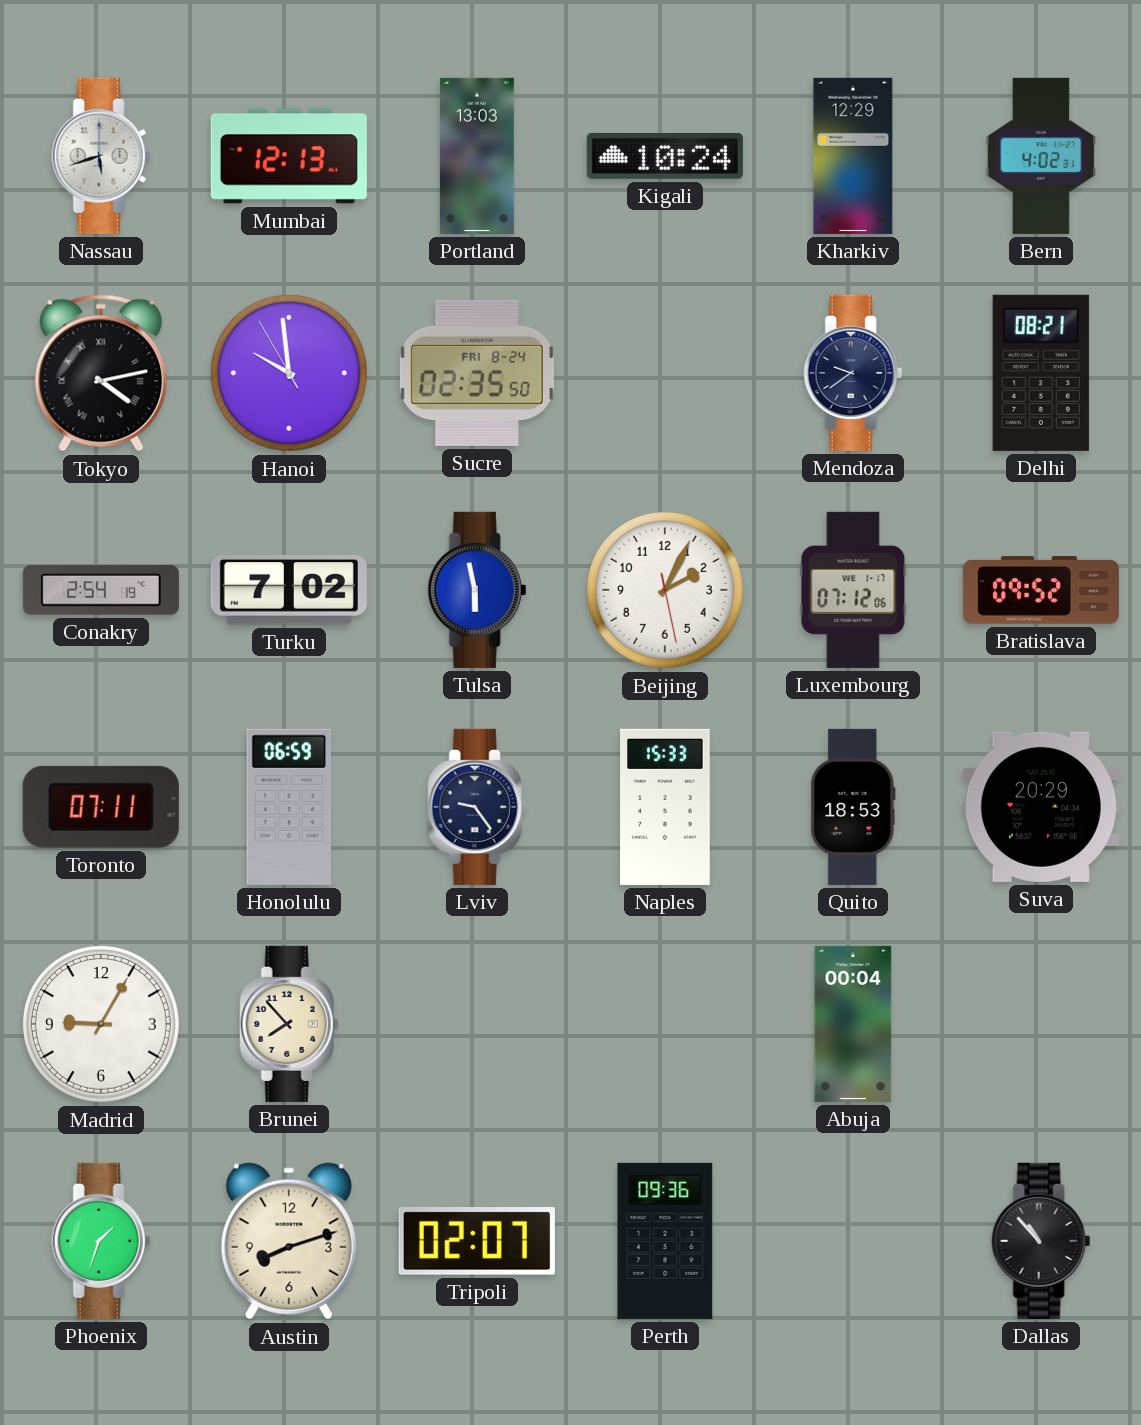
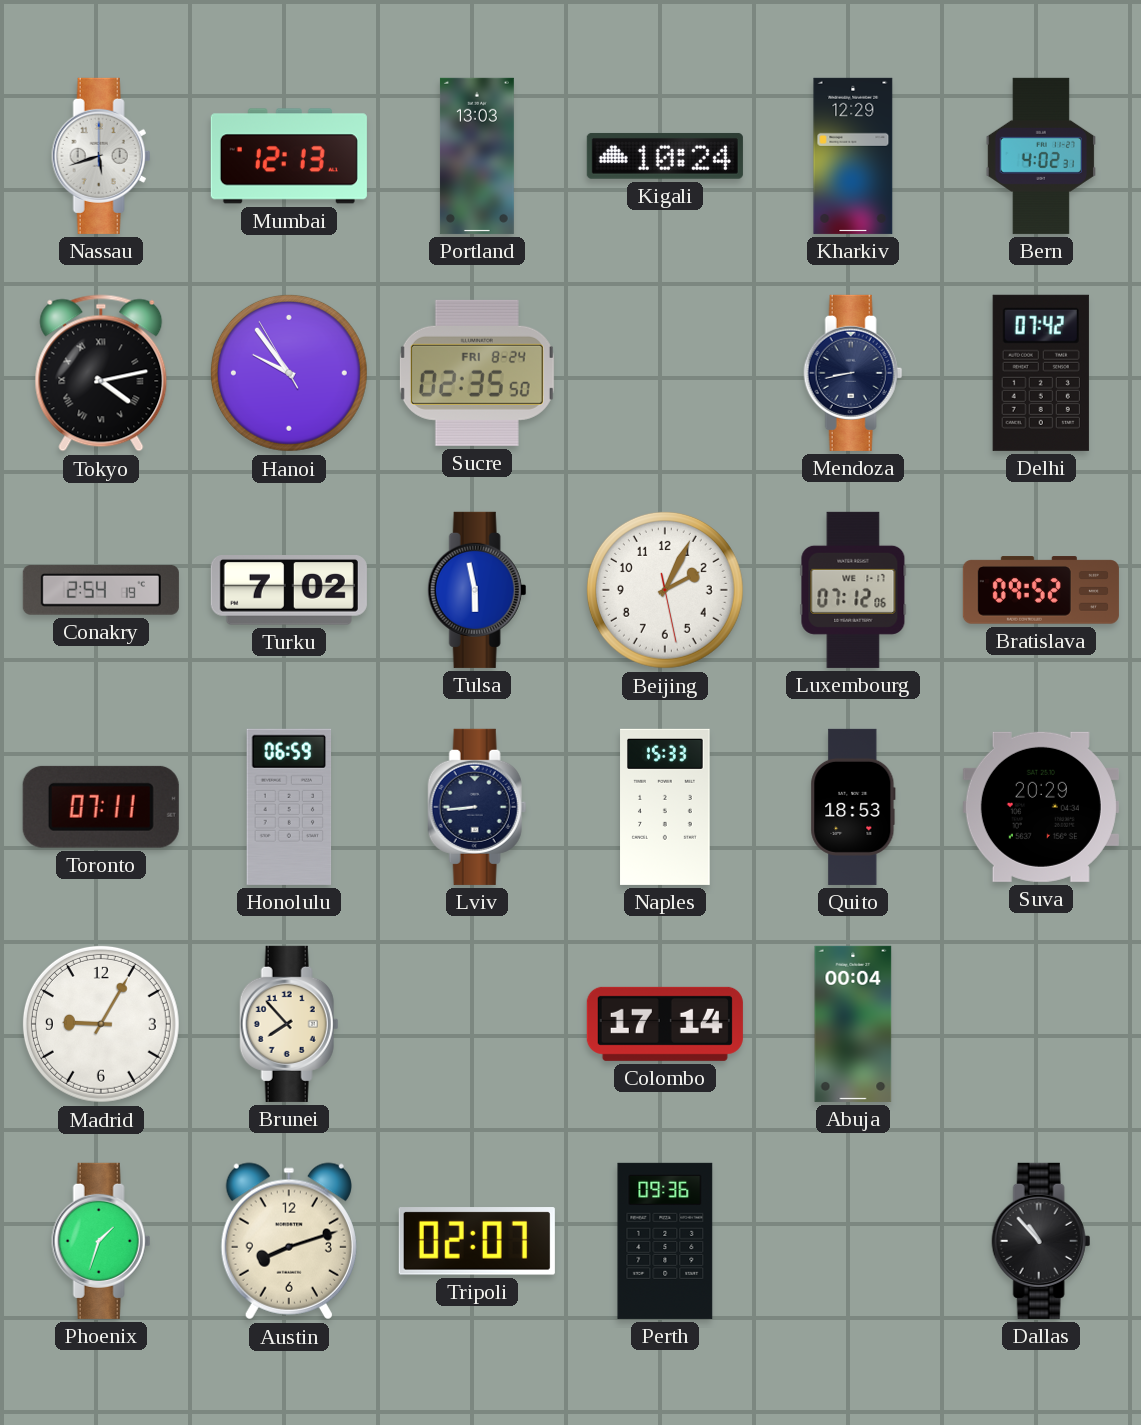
Hanoi: 9:58 -> 9:53
Mendoza: 9:39 -> 8:43
Delhi: 08:21 -> 07:42
Lviv: 9:24 -> 8:44
Colombo: none -> 17:14
